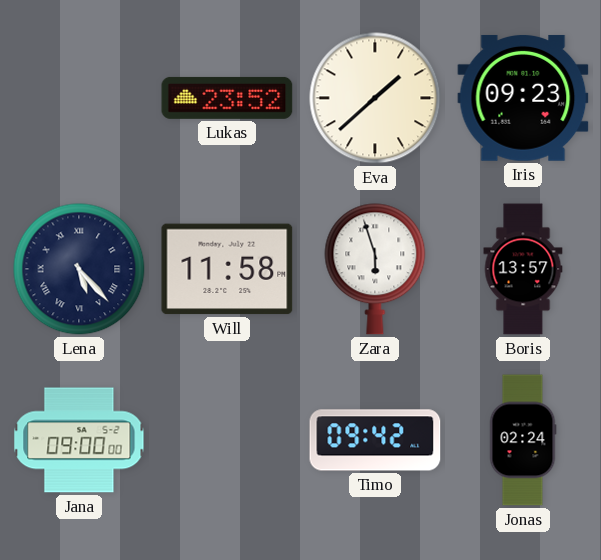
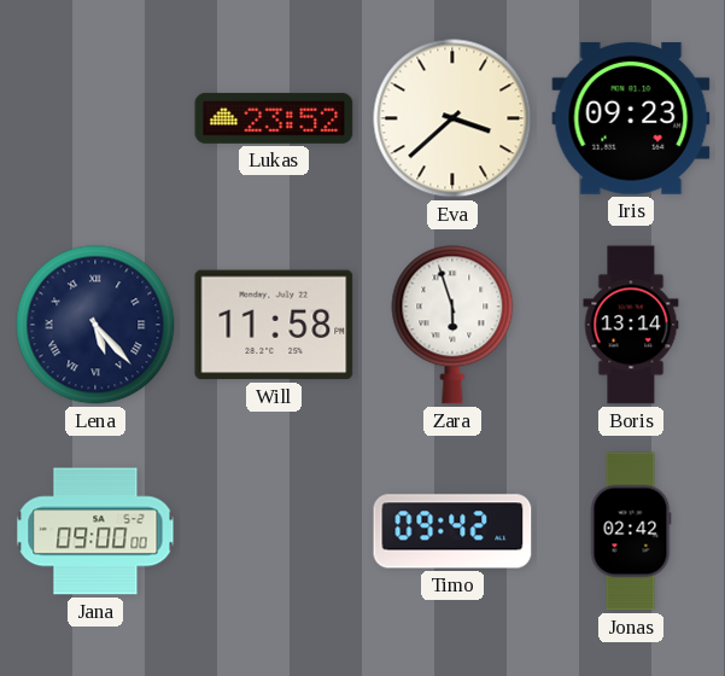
Eva: 1:38 -> 3:38
Boris: 13:57 -> 13:14
Jonas: 02:24 -> 02:42
